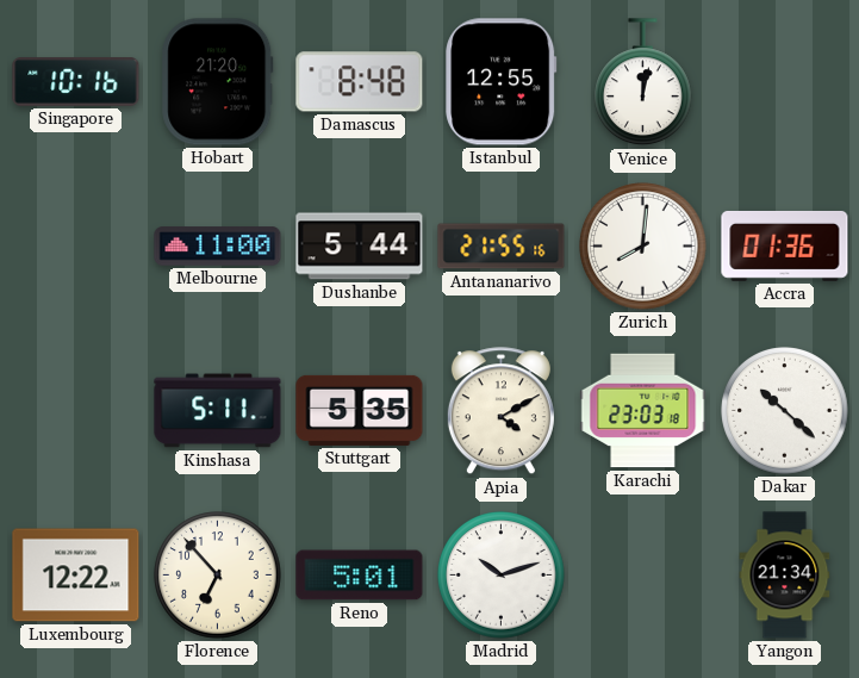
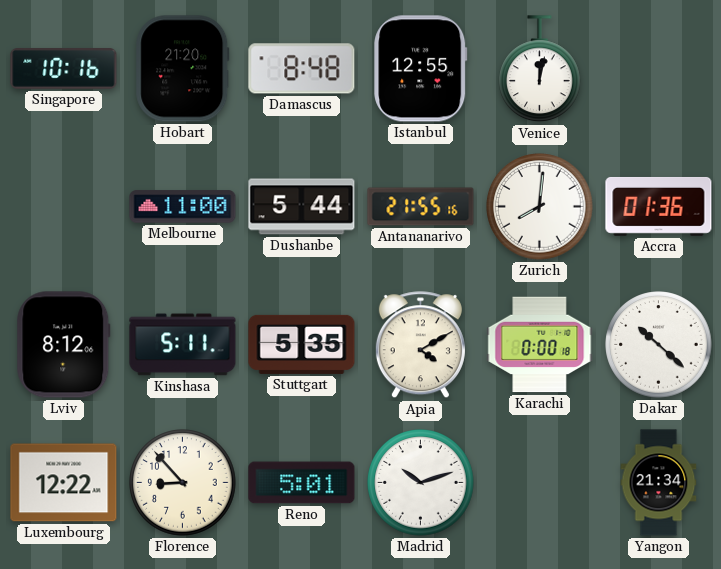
Lviv: none -> 8:12
Karachi: 23:03 -> 0:00
Florence: 6:53 -> 8:53
